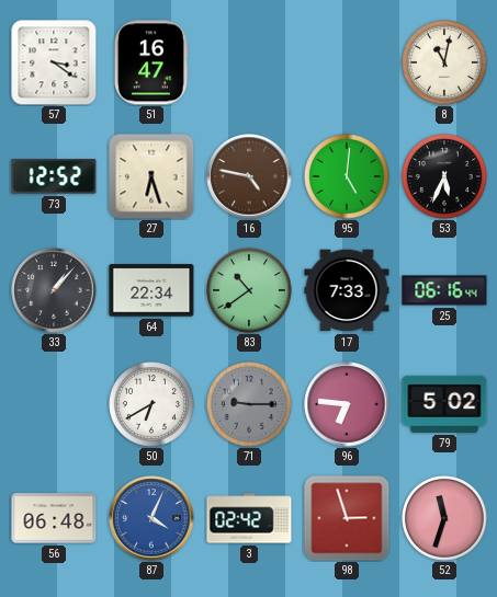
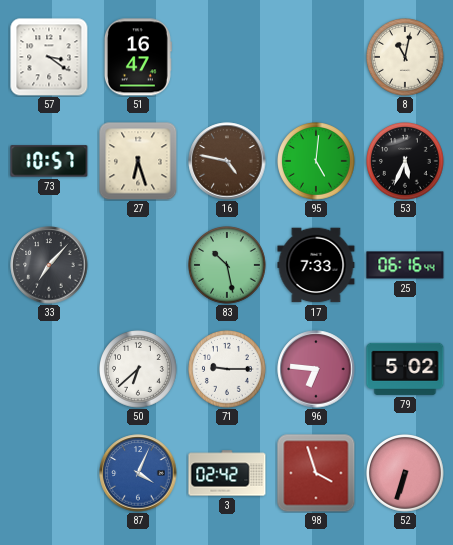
73: 12:52 -> 10:57
33: 1:07 -> 7:07
64: 22:34 -> none
83: 10:39 -> 10:28
50: 6:40 -> 6:38
71 dial: grey -> white
56: 06:48 -> none
98: 2:57 -> 3:57
52: 11:33 -> 6:33
